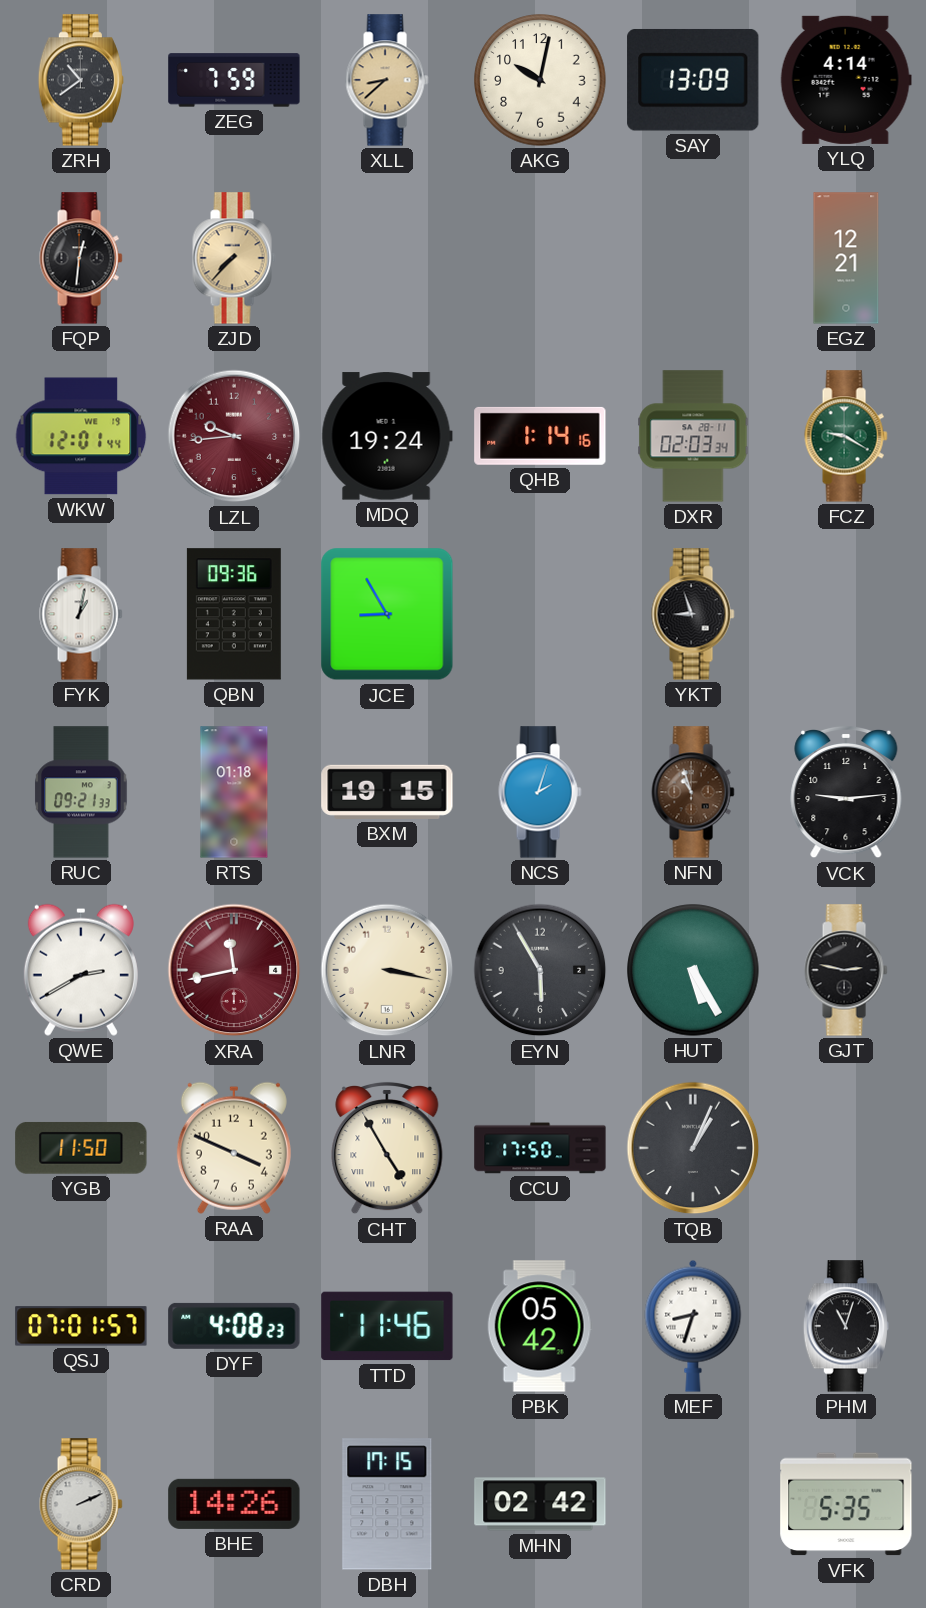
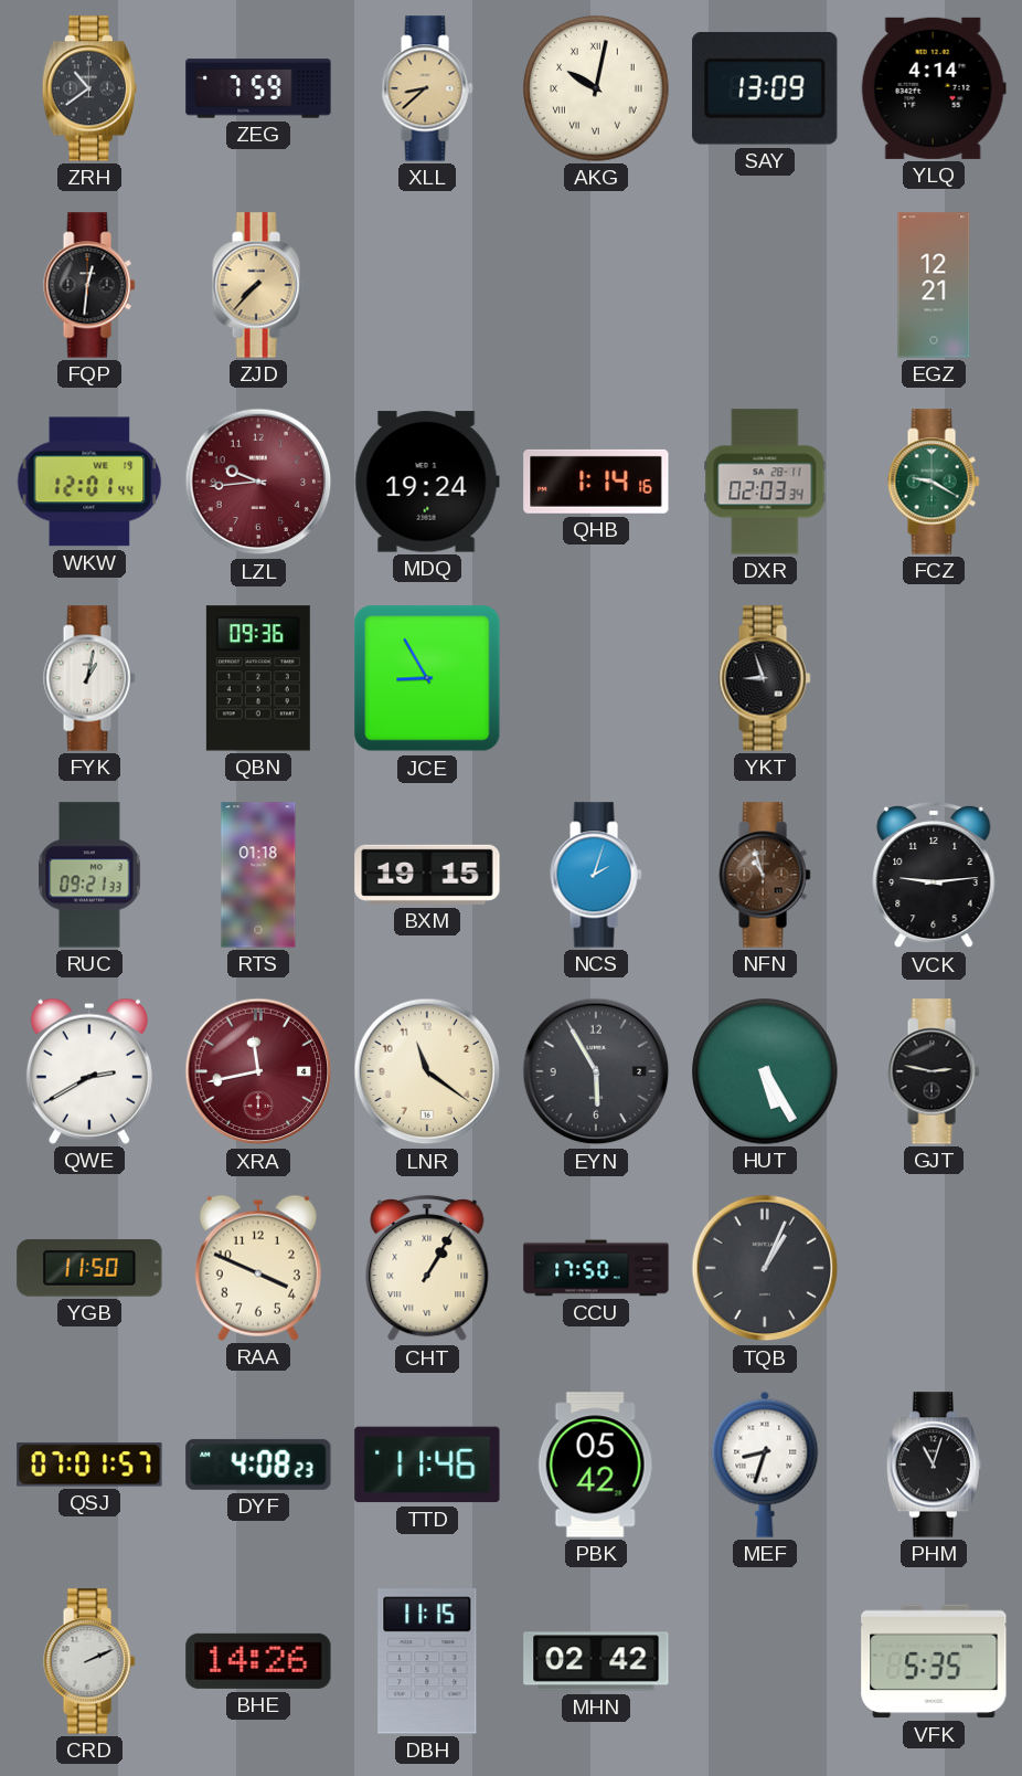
AKG numerals: Arabic -> Roman
LNR: 3:17 -> 11:21
CHT: 4:55 -> 1:05
DBH: 17:15 -> 11:15
